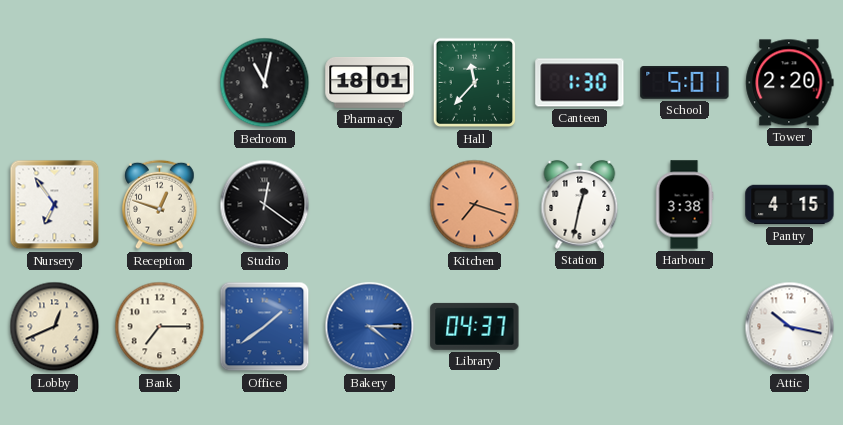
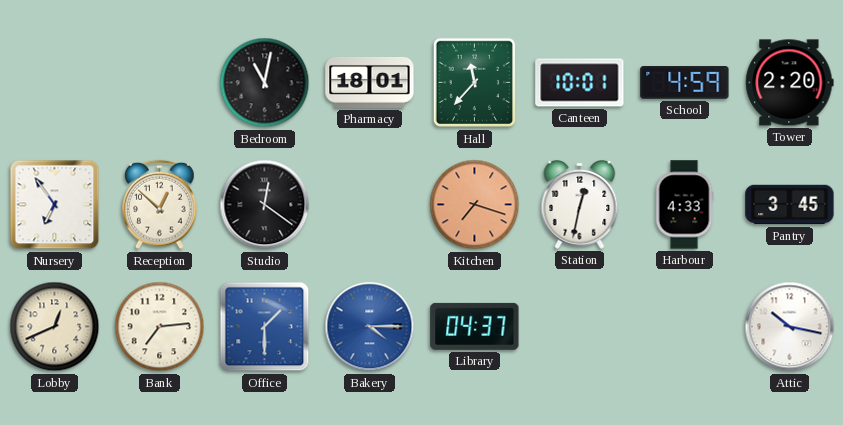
Canteen: 1:30 -> 10:01
School: 5:01 -> 4:59
Reception: 12:48 -> 12:52
Harbour: 3:38 -> 4:33
Pantry: 4:15 -> 3:45
Bank: 7:15 -> 7:14
Office: 1:39 -> 1:30
